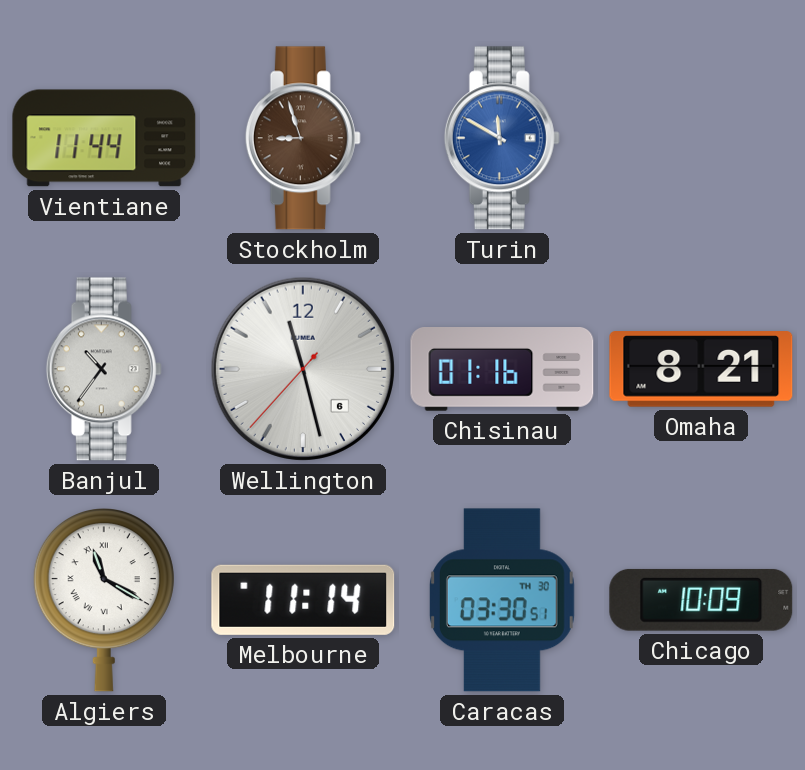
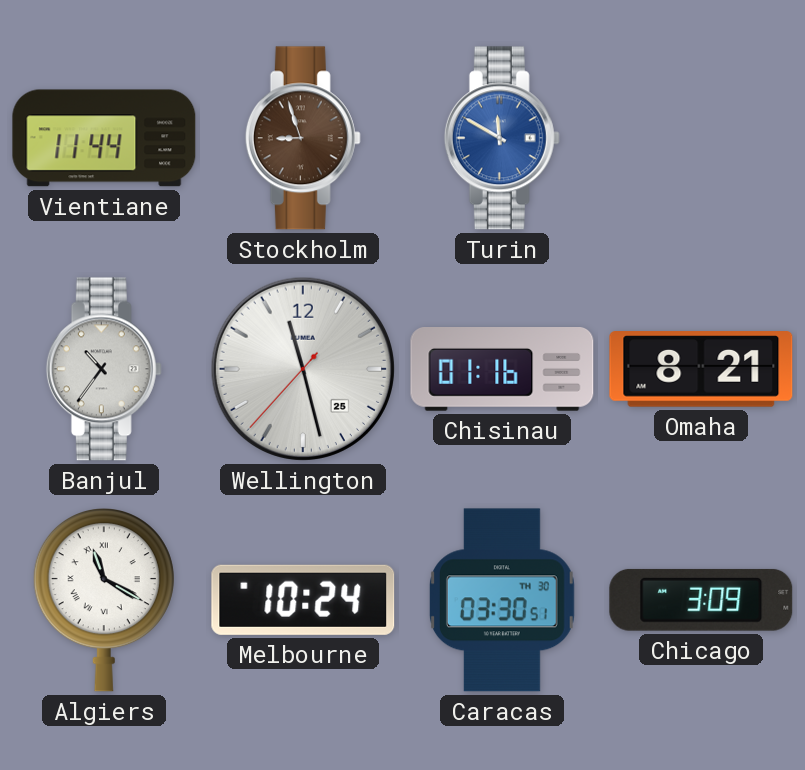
Wellington date: 6 -> 25
Melbourne: 11:14 -> 10:24
Chicago: 10:09 -> 3:09
